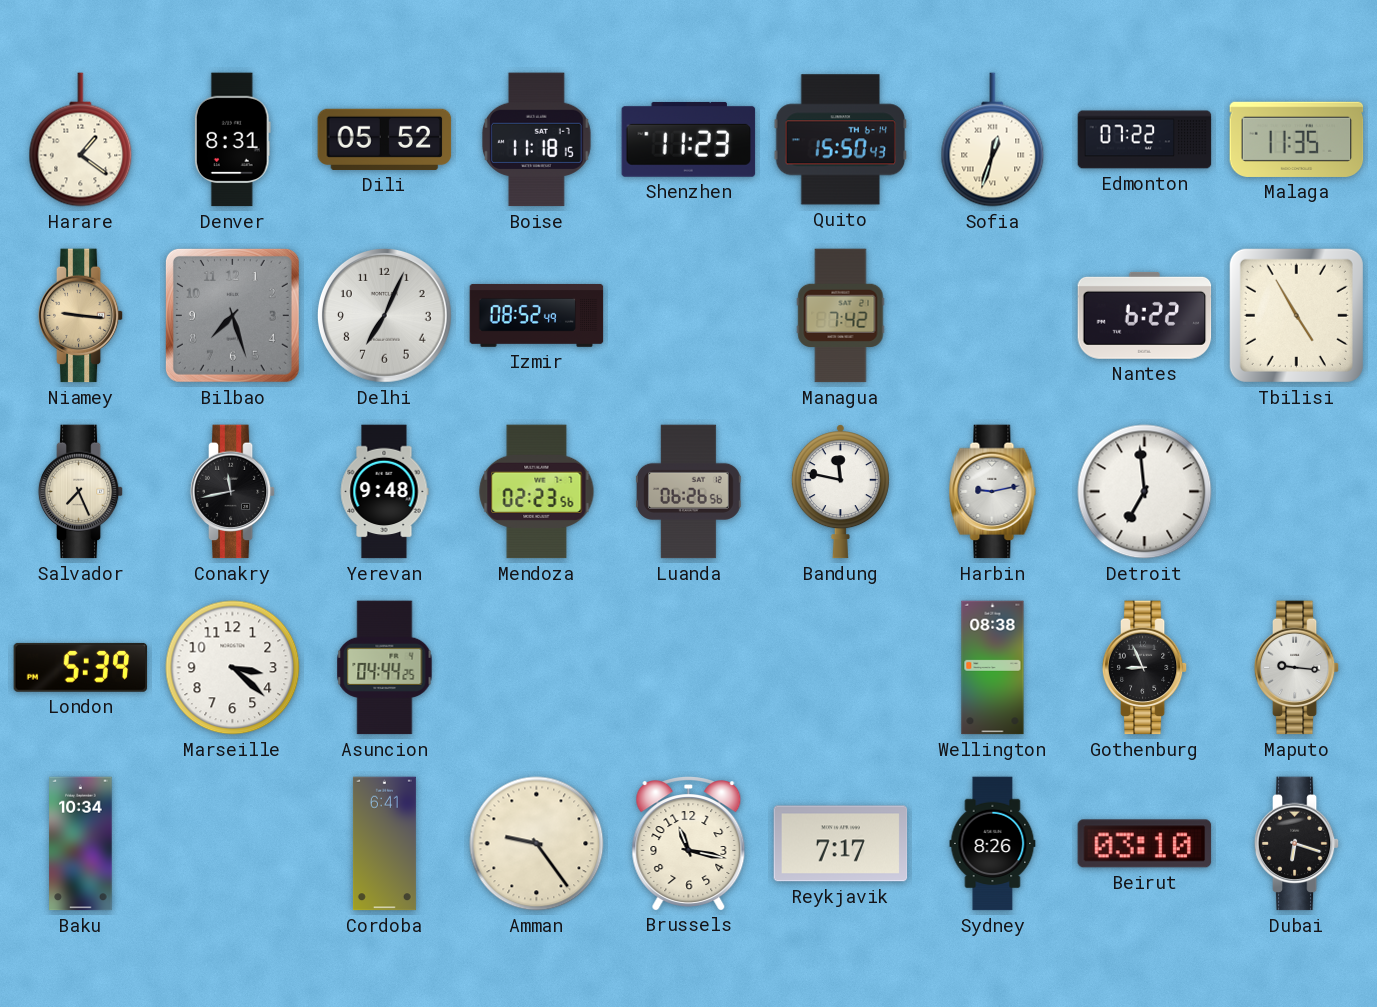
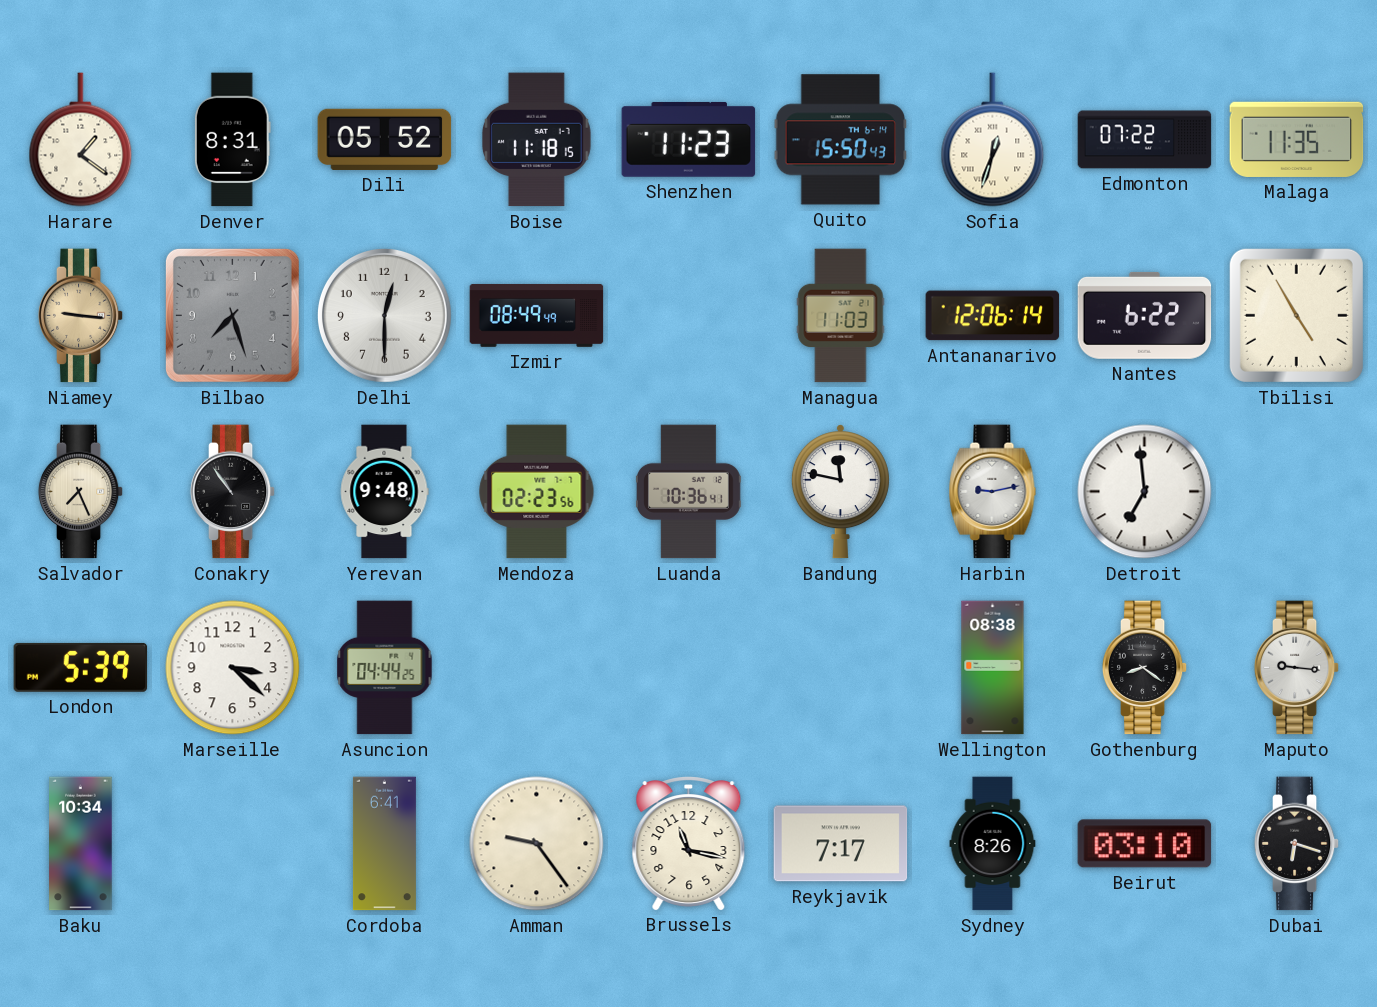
Delhi: 7:04 -> 12:30
Izmir: 08:52 -> 08:49
Managua: 7:42 -> 11:03
Antananarivo: none -> 12:06
Conakry: 11:43 -> 10:54
Luanda: 06:26 -> 10:36
Gothenburg: 8:56 -> 8:21
